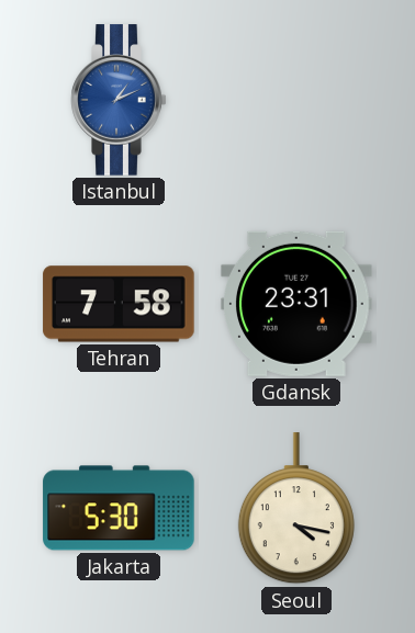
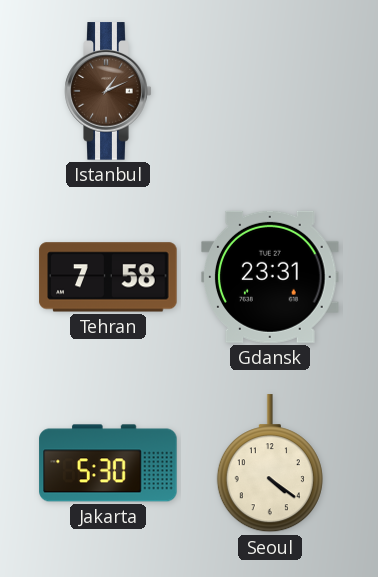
Istanbul dial: blue -> brown
Seoul: 4:17 -> 4:21
